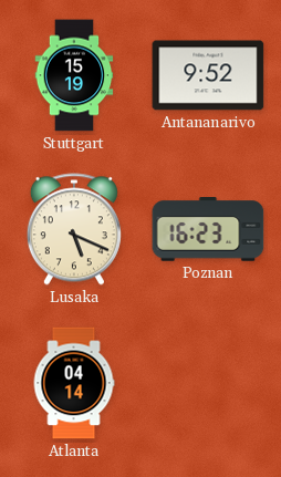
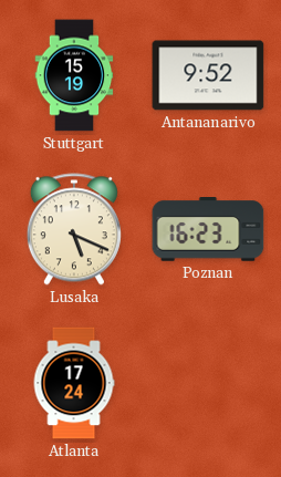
Atlanta: 04:14 -> 17:24
